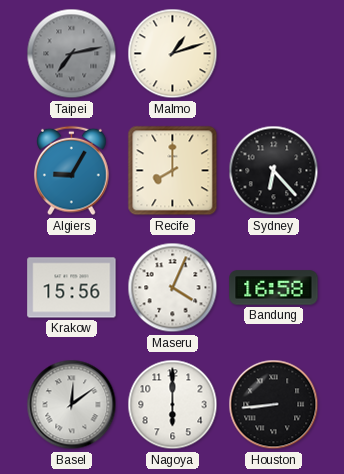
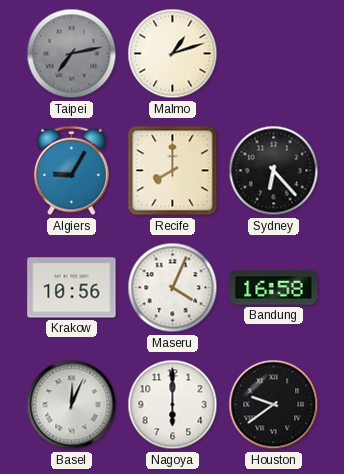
Krakow: 15:56 -> 10:56
Basel: 12:09 -> 12:04
Houston: 8:44 -> 9:39
